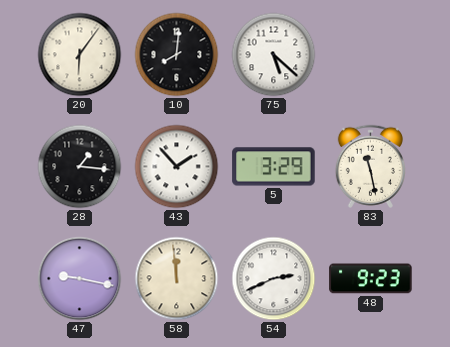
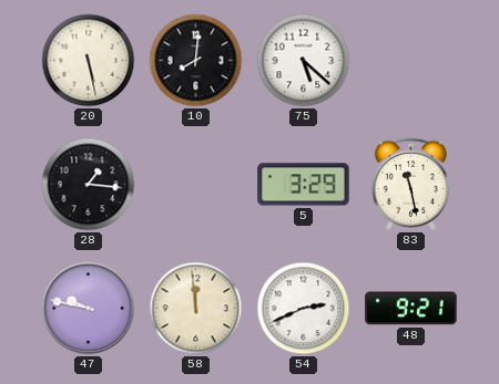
20: 6:06 -> 5:28
43: 1:53 -> none
47: 9:17 -> 9:47
48: 9:23 -> 9:21
